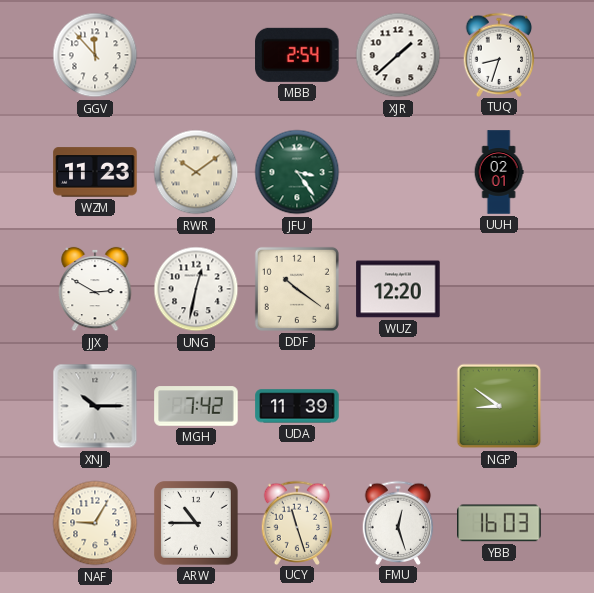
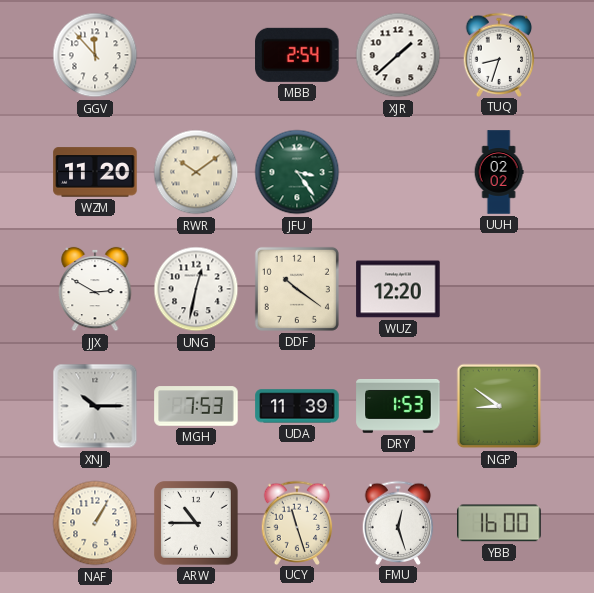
WZM: 11:23 -> 11:20
UUH: 02:01 -> 02:02
MGH: 7:42 -> 7:53
DRY: none -> 1:53
NAF: 9:05 -> 1:05
YBB: 16:03 -> 16:00
